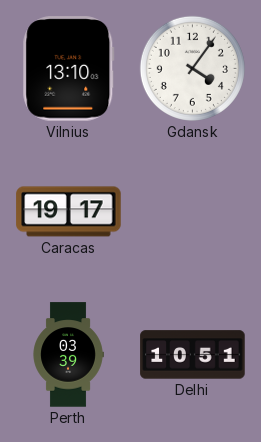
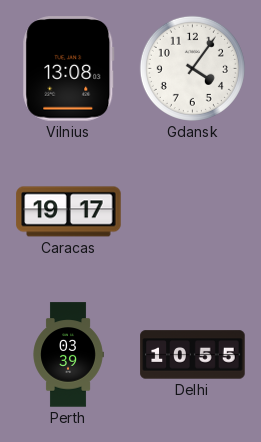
Vilnius: 13:10 -> 13:08
Delhi: 10:51 -> 10:55
